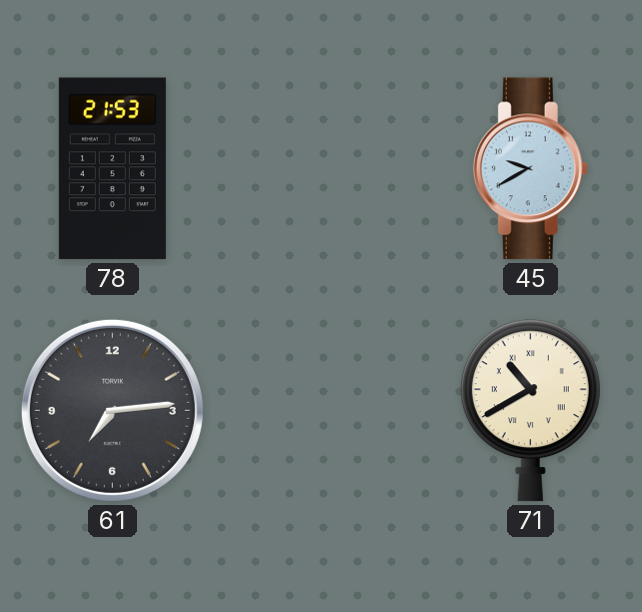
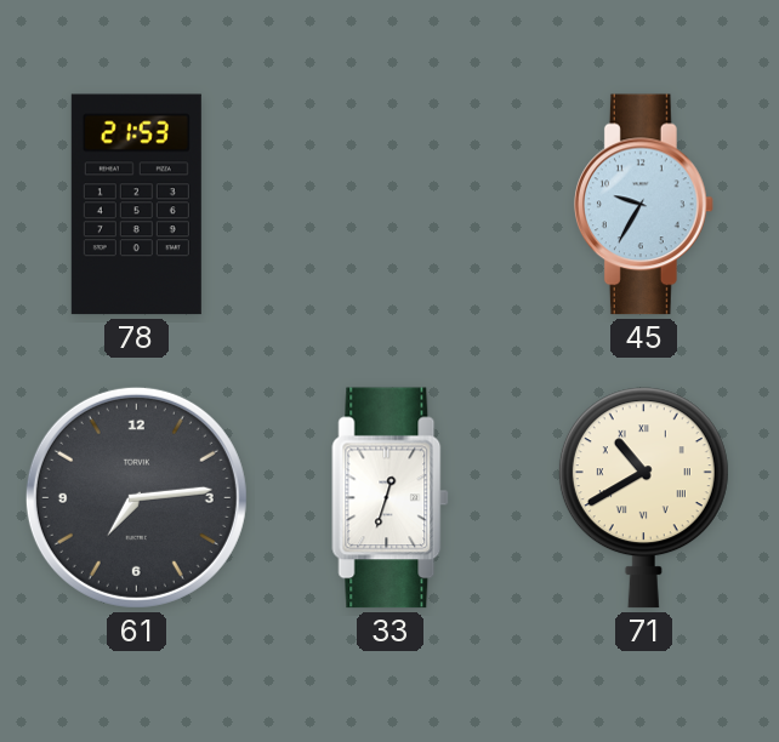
45: 9:40 -> 9:35
33: none -> 12:33
